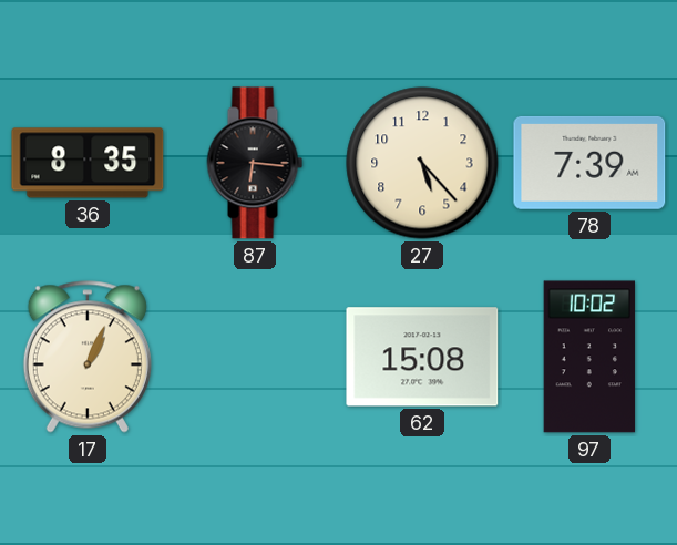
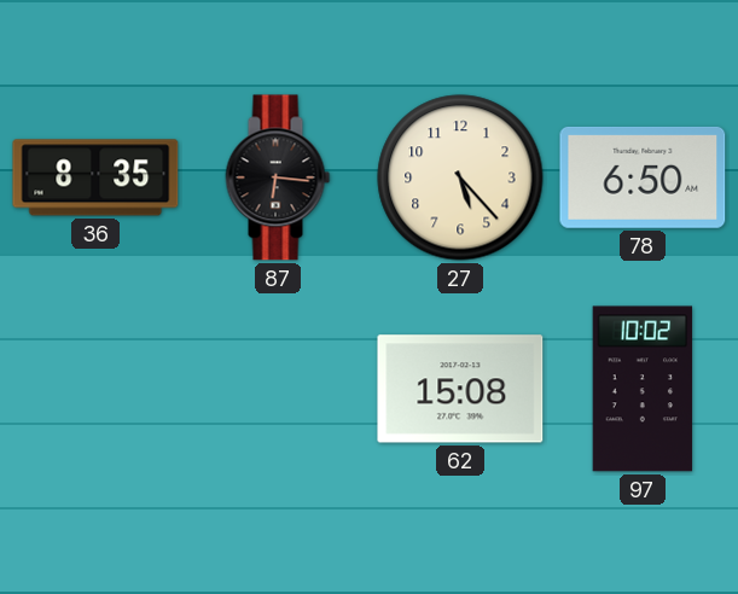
78: 7:39 -> 6:50
17: 1:04 -> none
